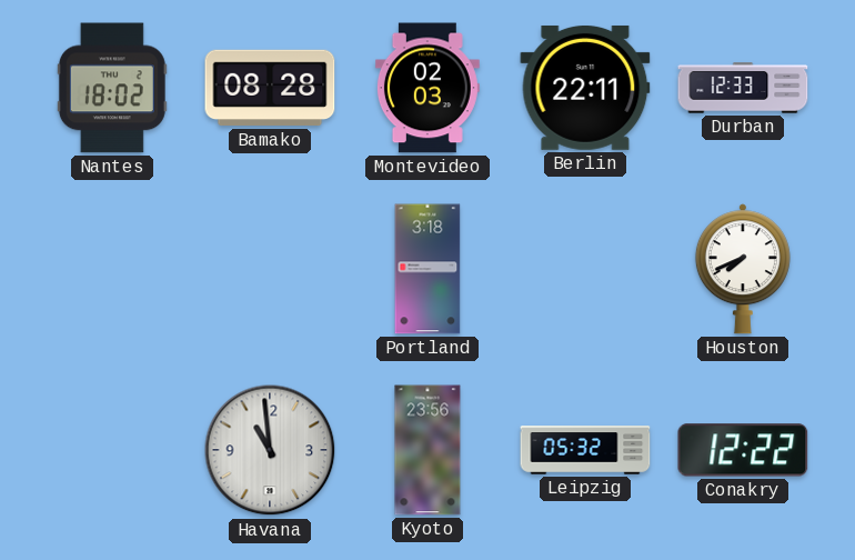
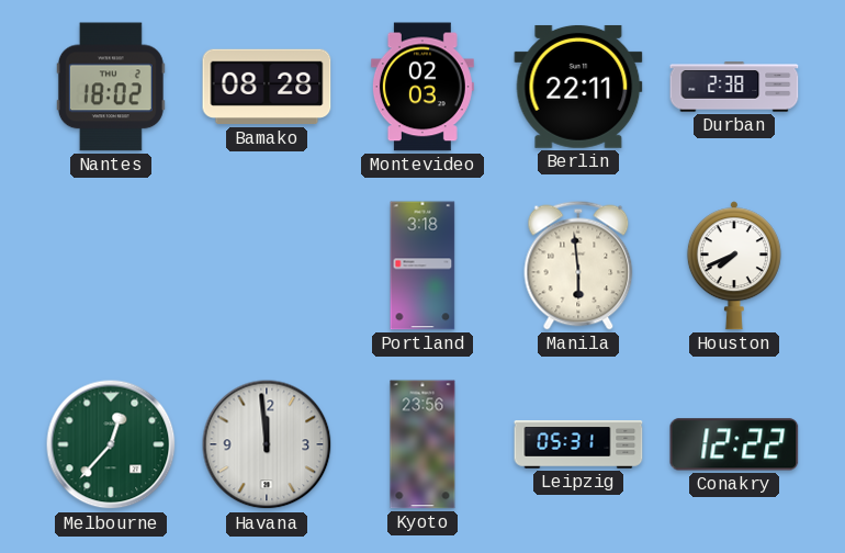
Durban: 12:33 -> 2:38
Manila: none -> 5:59
Melbourne: none -> 12:37
Havana: 10:59 -> 11:59
Leipzig: 05:32 -> 05:31
